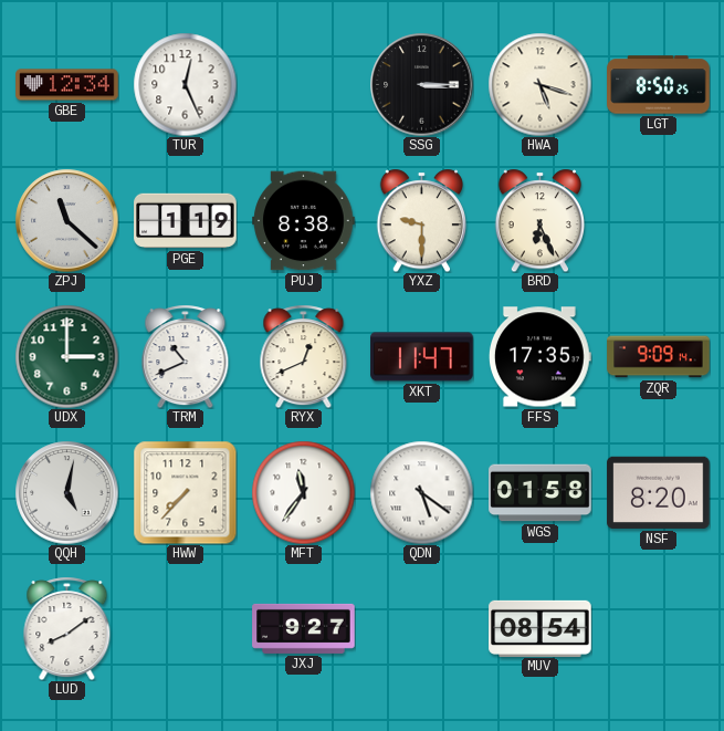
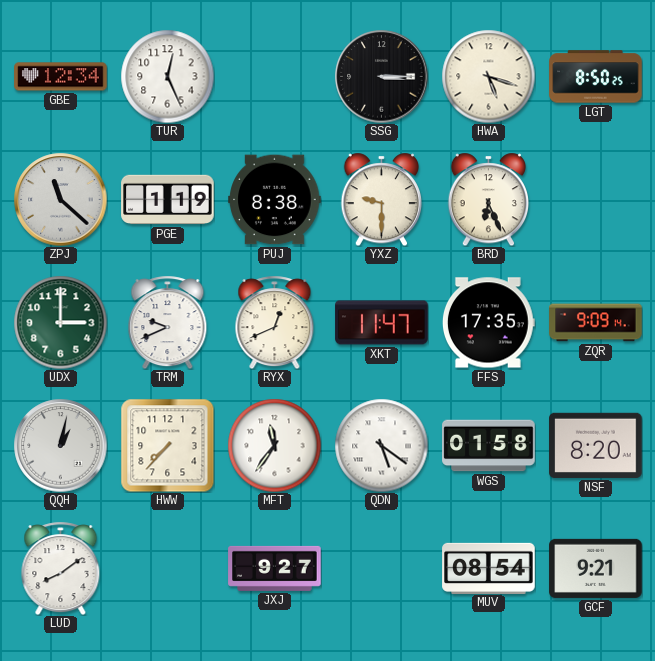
TRM: 10:41 -> 9:41
QQH: 5:02 -> 1:02
GCF: none -> 9:21
